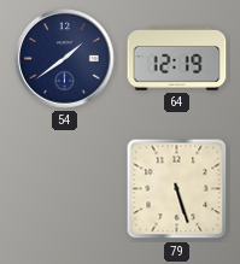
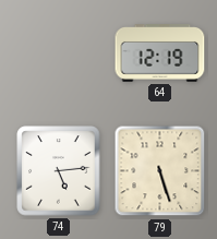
54: 1:39 -> none
74: none -> 5:14
